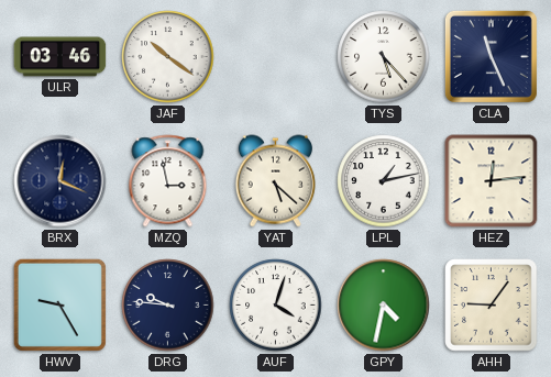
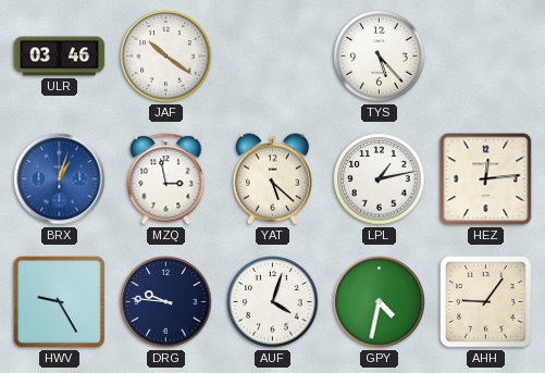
CLA: 11:26 -> none
BRX: 12:19 -> 1:03
BRX dial: navy -> blue
